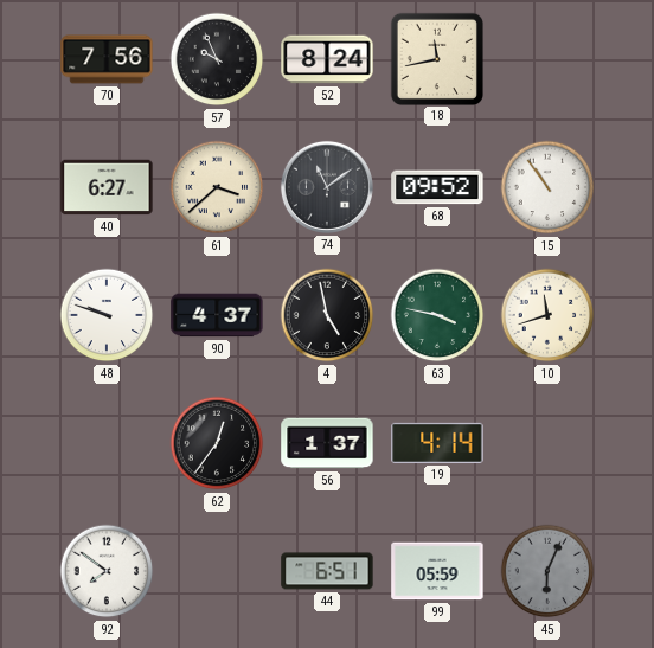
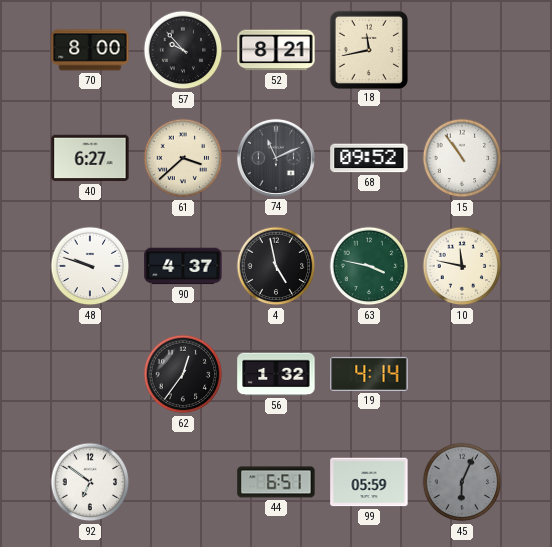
70: 7:56 -> 8:00
57: 9:56 -> 9:53
52: 8:24 -> 8:21
74: 11:09 -> 11:11
10: 11:42 -> 11:47
56: 1:37 -> 1:32
92: 7:51 -> 6:51
